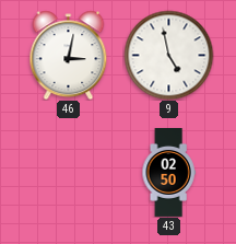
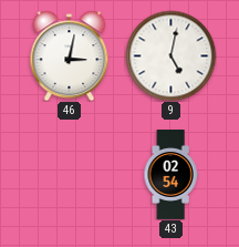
9: 4:58 -> 5:02
43: 02:50 -> 02:54
